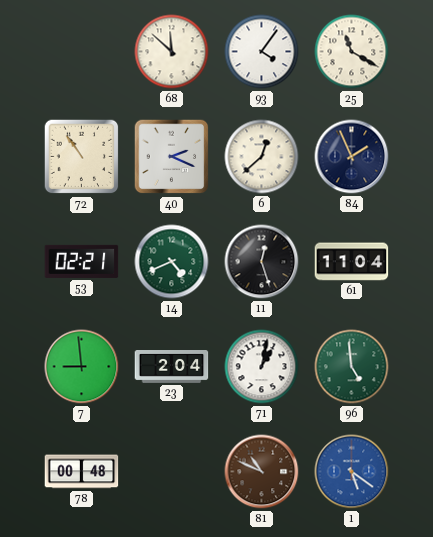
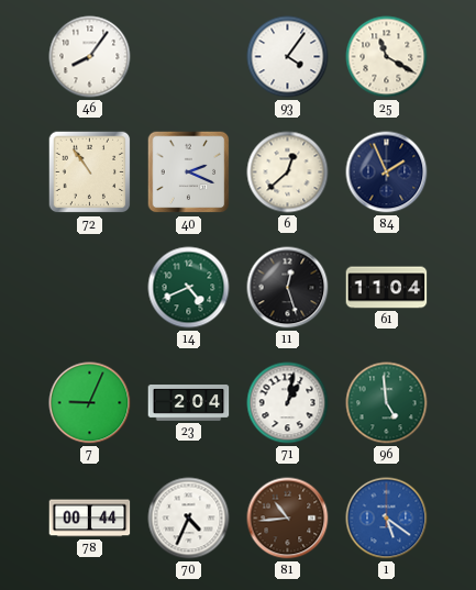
46: none -> 8:06
68: 11:52 -> none
53: 02:21 -> none
7: 8:59 -> 9:04
78: 00:48 -> 00:44
70: none -> 4:34
81: 10:49 -> 10:44
